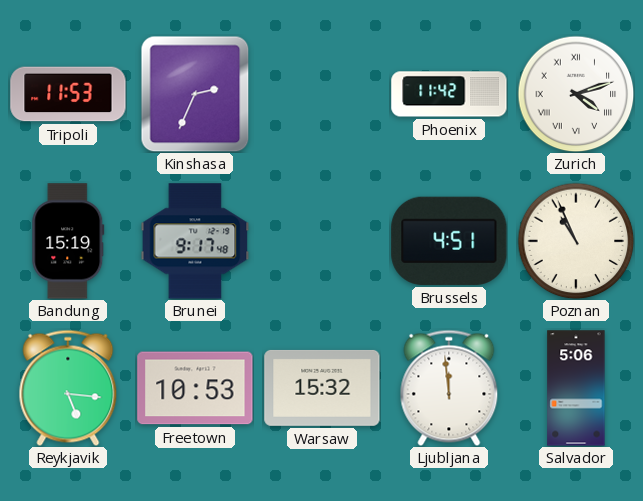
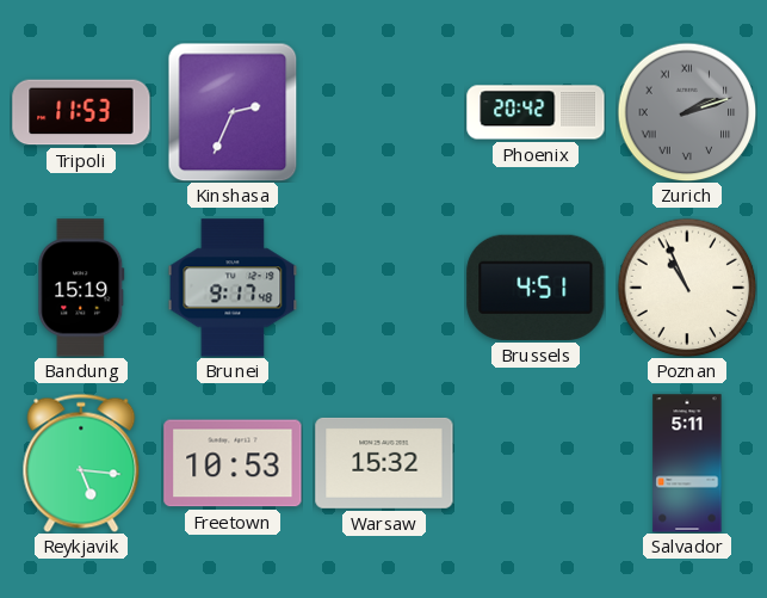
Phoenix: 11:42 -> 20:42
Zurich: 4:12 -> 2:12
Zurich dial: white -> grey
Ljubljana: 11:59 -> none
Salvador: 5:06 -> 5:11
